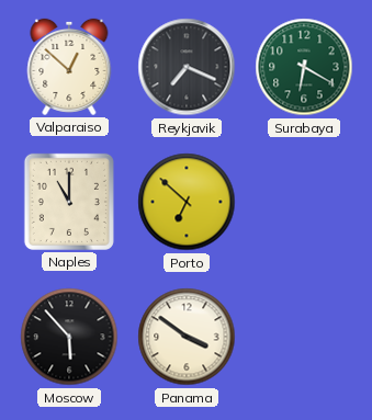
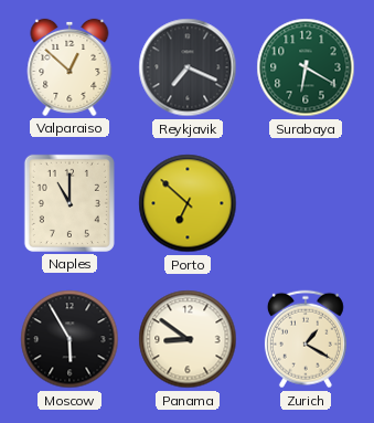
Moscow: 5:53 -> 5:55
Panama: 3:51 -> 8:51
Zurich: none -> 1:20
